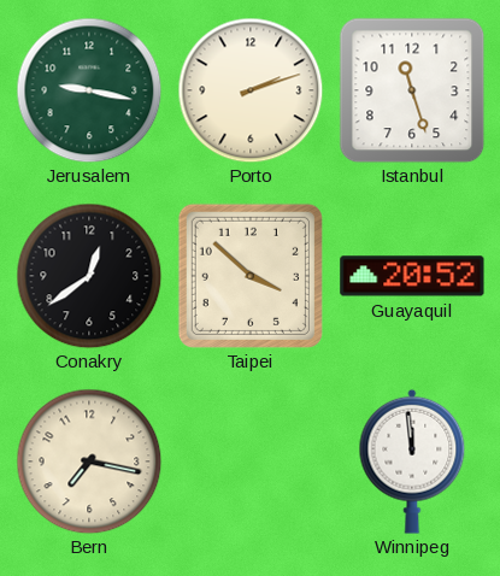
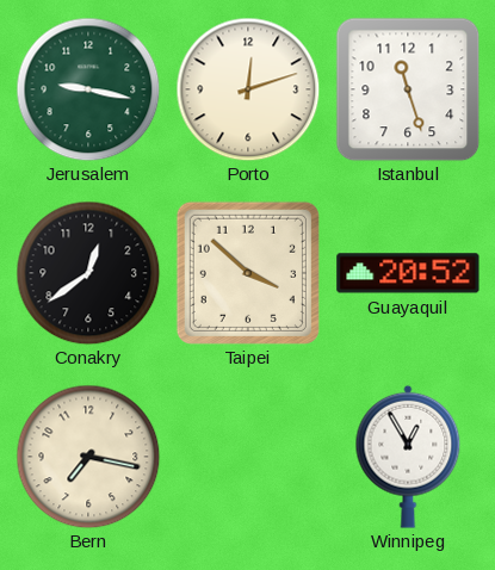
Porto: 2:12 -> 12:12
Winnipeg: 11:59 -> 12:55
